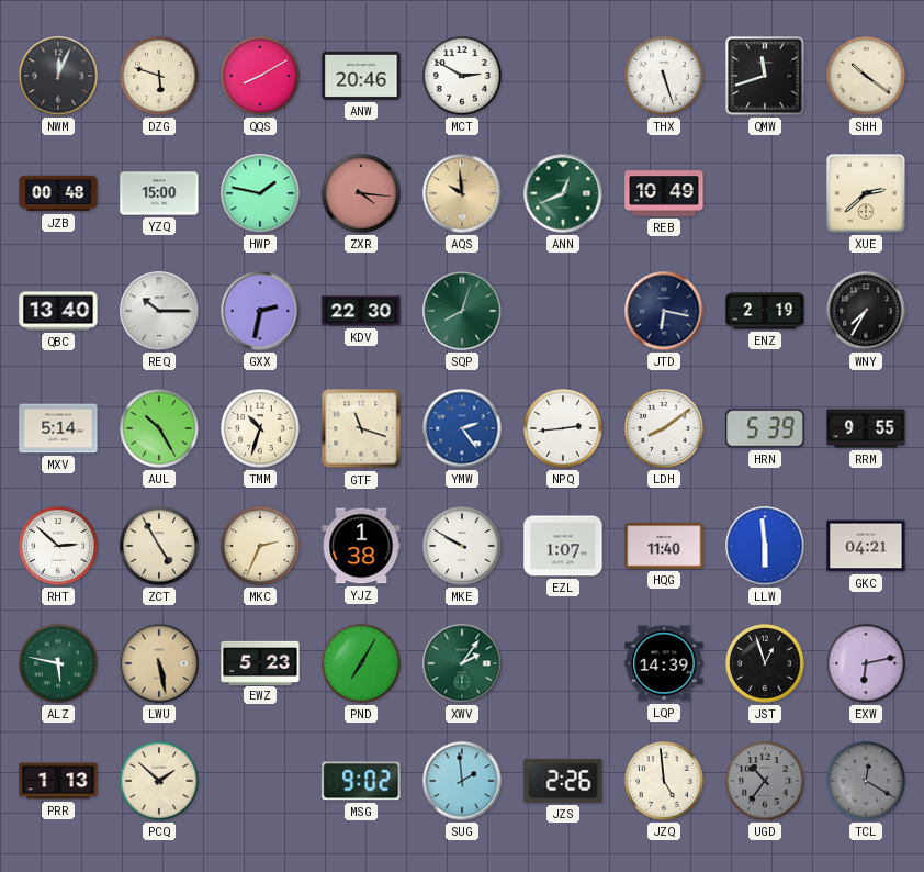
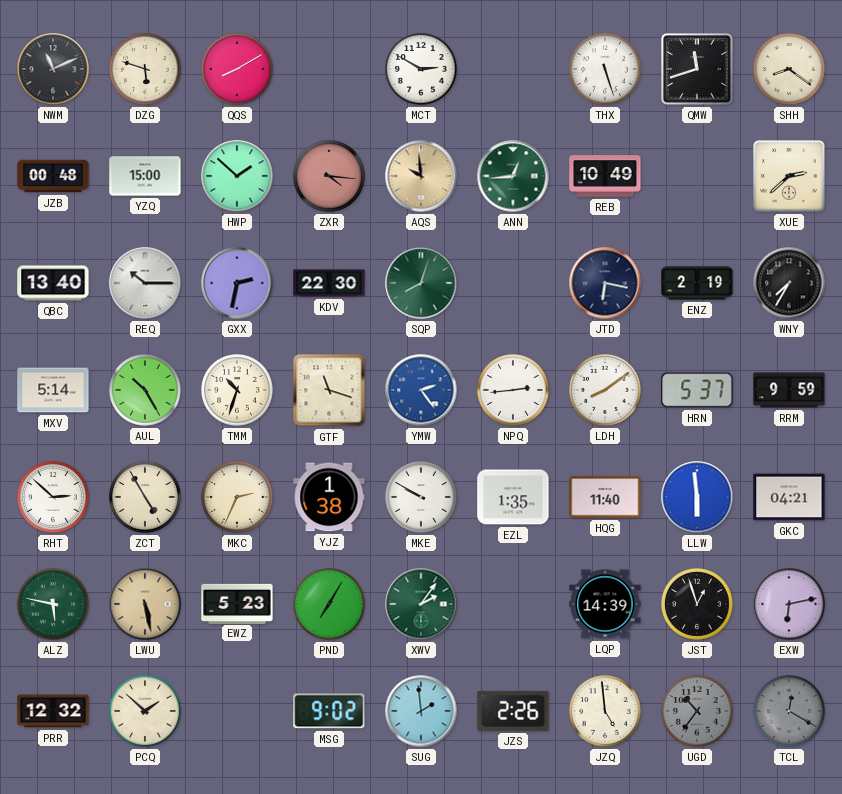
NWM: 12:04 -> 11:11
ANW: 20:46 -> none
SHH: 10:21 -> 8:21
HWP: 1:47 -> 1:52
ANN: 12:41 -> 12:44
HRN: 5:39 -> 5:37
RRM: 9:55 -> 9:59
EZL: 1:07 -> 1:35
PRR: 1:13 -> 12:32
